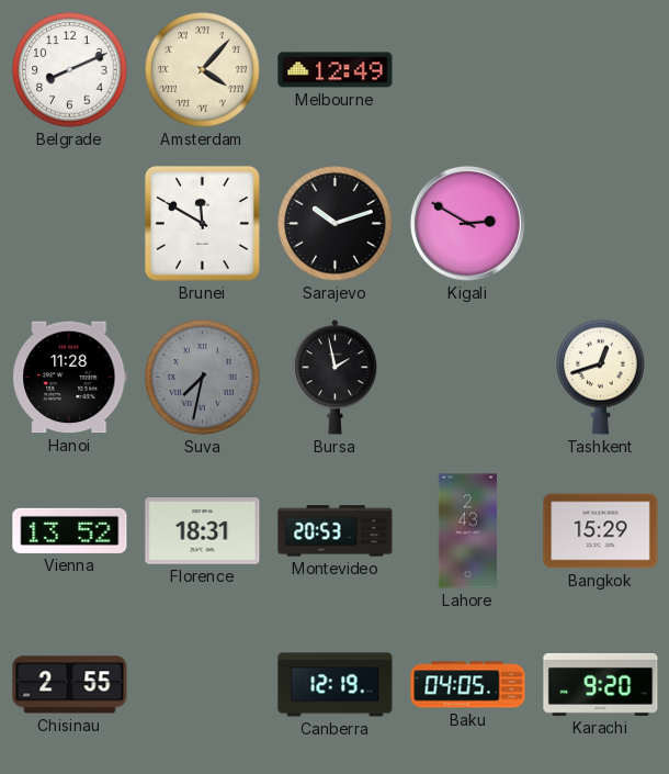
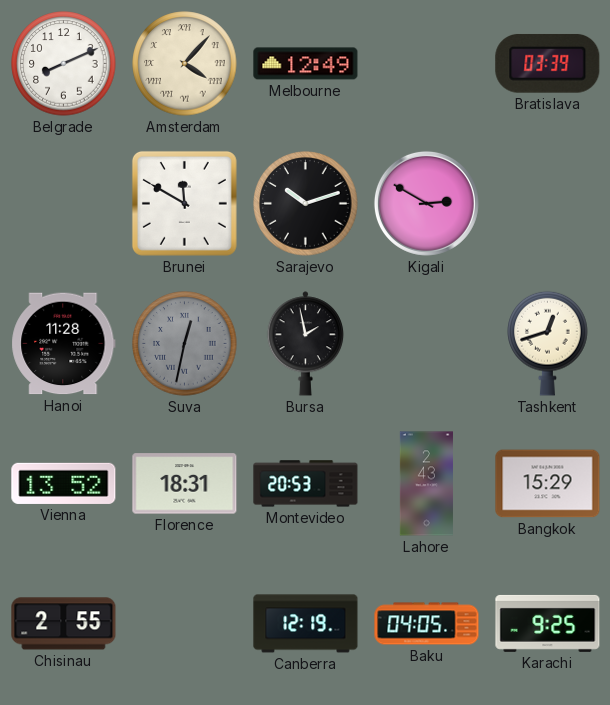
Bratislava: none -> 03:39
Suva: 7:32 -> 12:32
Karachi: 9:20 -> 9:25
